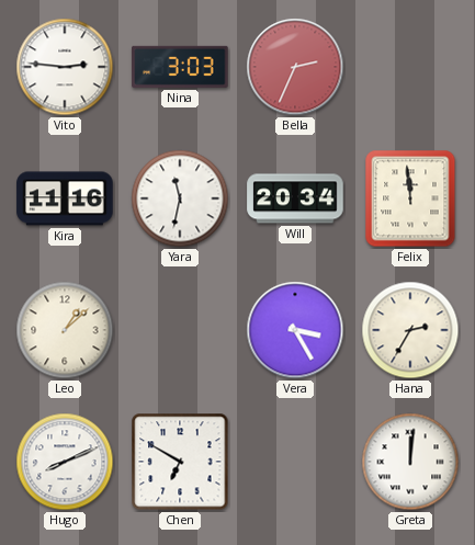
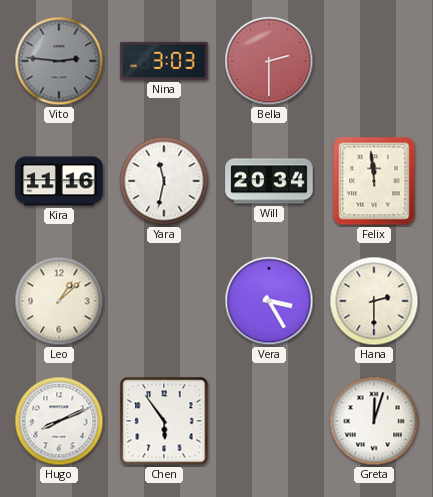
Vito dial: white -> grey
Bella: 2:34 -> 2:30
Hana: 2:35 -> 2:30
Chen: 6:50 -> 5:54
Greta: 12:01 -> 12:03
